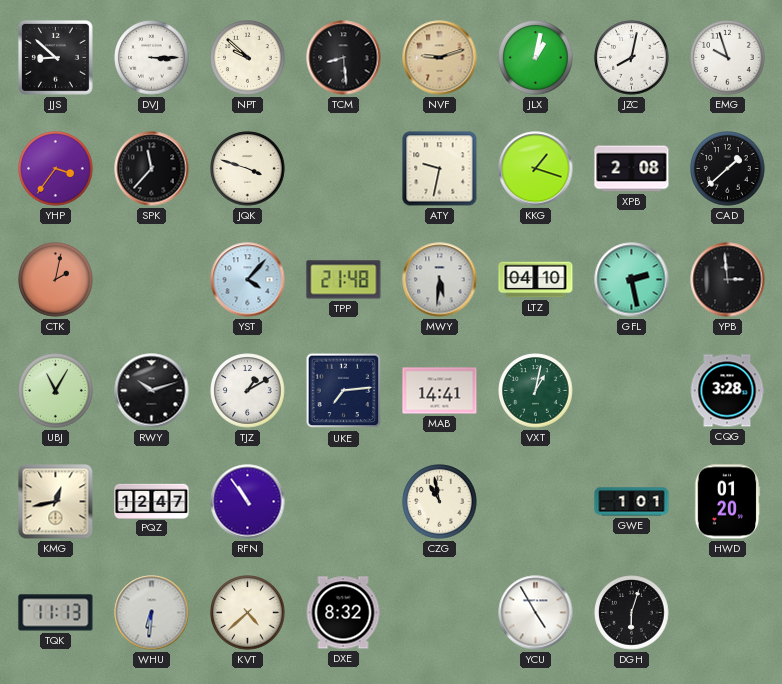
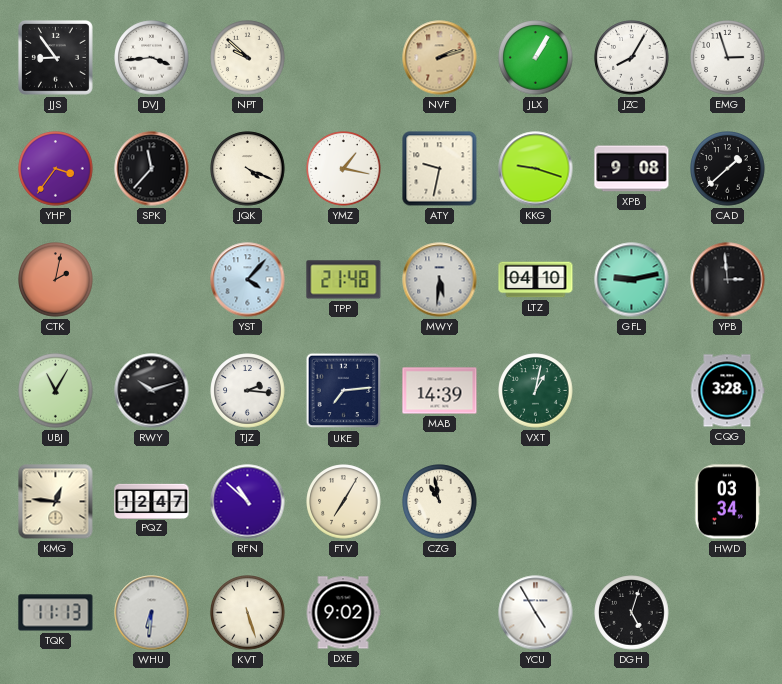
JJS: 8:52 -> 8:54
DVJ: 3:15 -> 3:44
TCM: 8:29 -> none
NVF: 9:12 -> 2:12
JLX: 1:02 -> 1:05
JZC: 8:02 -> 8:05
EMG: 9:57 -> 2:57
JQK: 3:48 -> 4:19
YMZ: none -> 1:17
KKG: 1:18 -> 9:18
XPB: 2:08 -> 9:08
GFL: 2:28 -> 9:13
TJZ: 1:10 -> 2:16
MAB: 14:41 -> 14:39
KMG: 12:43 -> 12:46
RFN: 10:54 -> 10:52
FTV: none -> 7:05
GWE: 1:01 -> none
HWD: 01:20 -> 03:34
KVT: 4:38 -> 5:27
DXE: 8:32 -> 9:02
DGH: 6:03 -> 5:03
